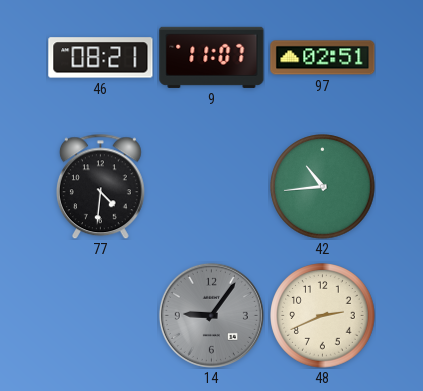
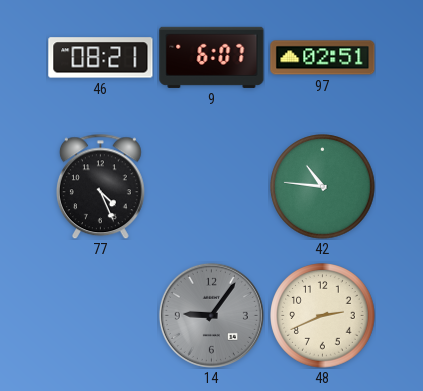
9: 11:07 -> 6:07
77: 4:31 -> 4:26
42: 10:44 -> 10:46
